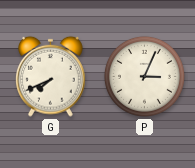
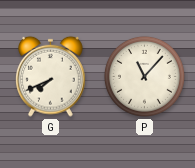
P: 3:04 -> 11:07
